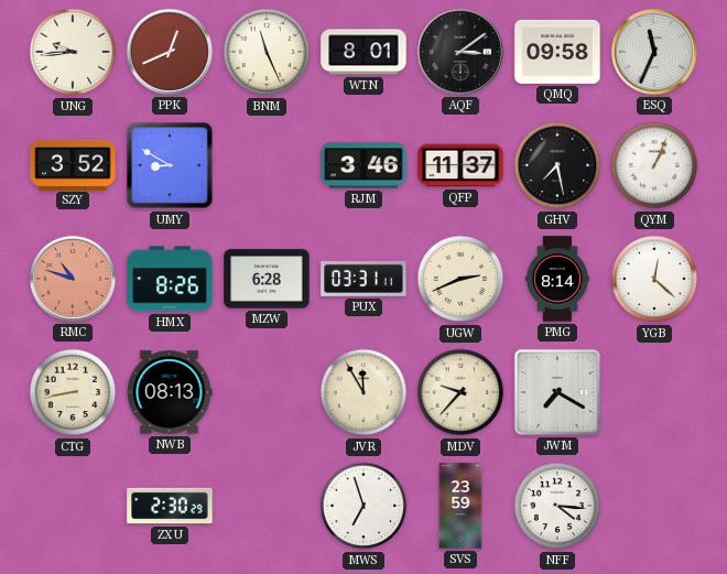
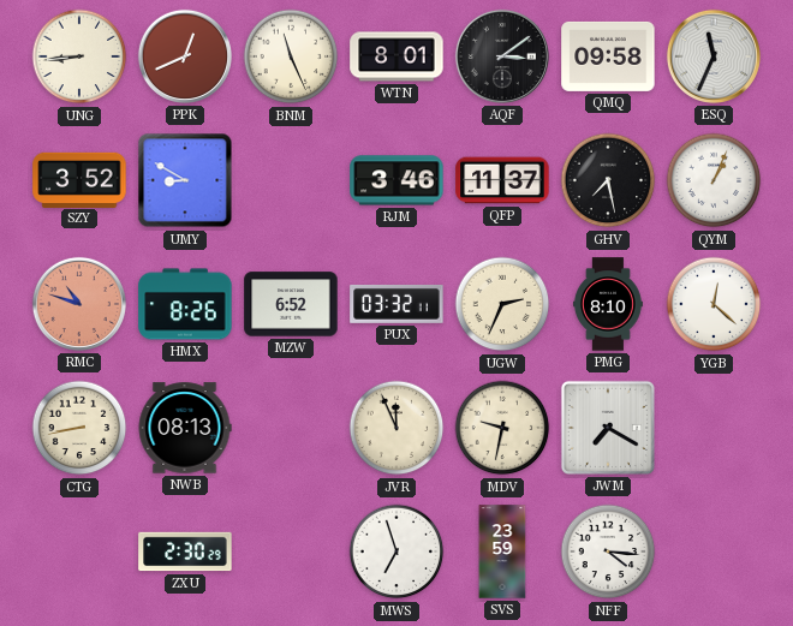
UNG: 9:44 -> 8:44
MZW: 6:28 -> 6:52
PUX: 03:31 -> 03:32
UGW: 2:41 -> 2:34
PMG: 8:14 -> 8:10
JVR: 11:55 -> 11:56
MDV: 9:37 -> 9:32
